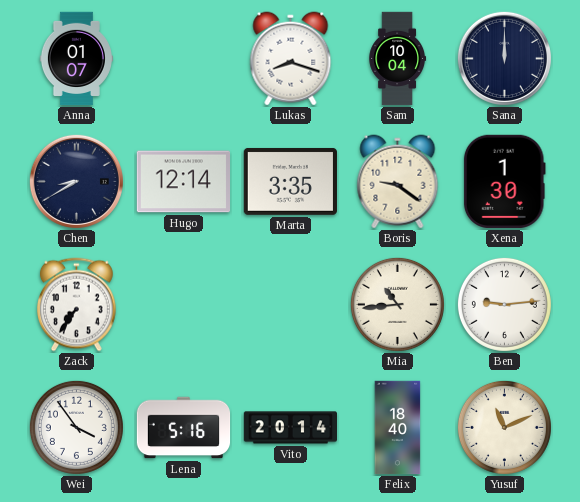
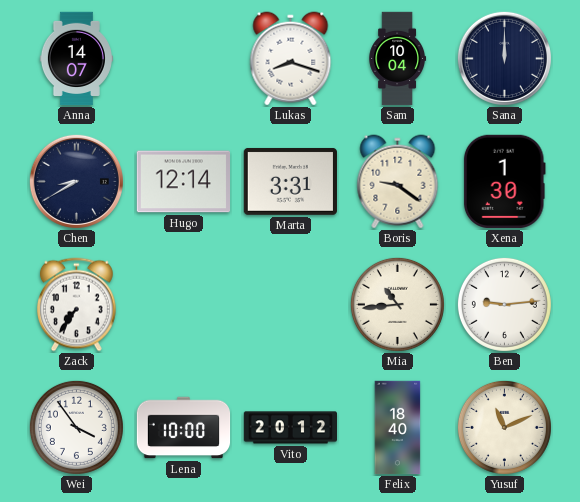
Anna: 01:07 -> 14:07
Marta: 3:35 -> 3:31
Lena: 5:16 -> 10:00
Vito: 20:14 -> 20:12
